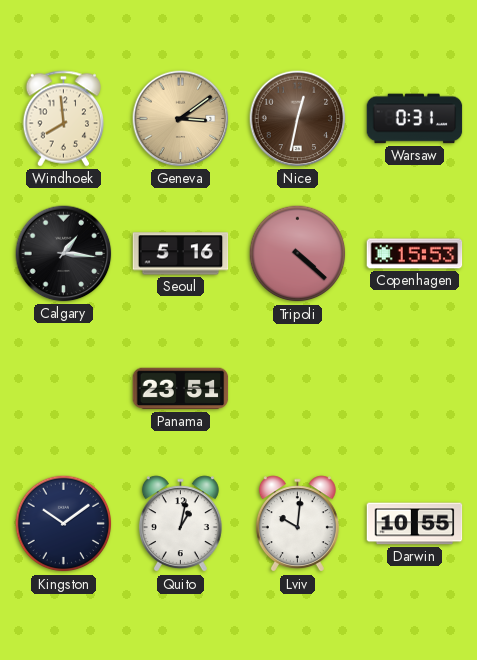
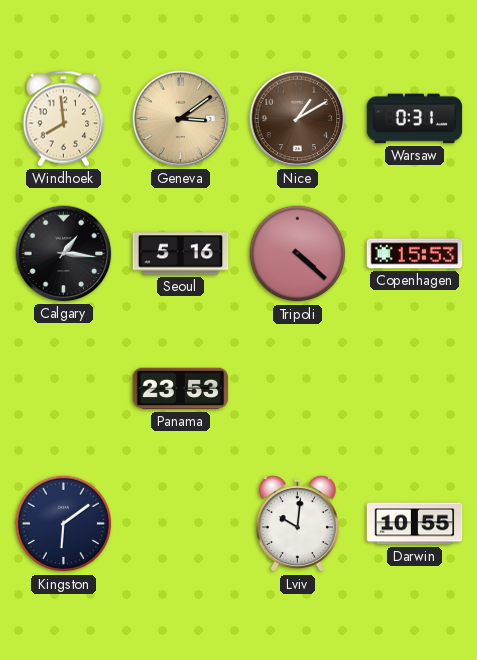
Nice: 12:32 -> 1:10
Panama: 23:51 -> 23:53
Kingston: 10:09 -> 6:09
Quito: 1:02 -> none
